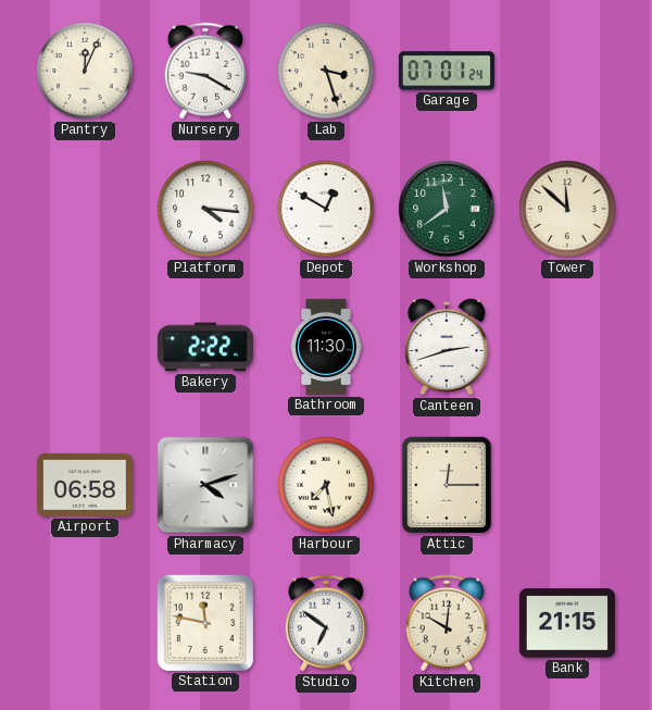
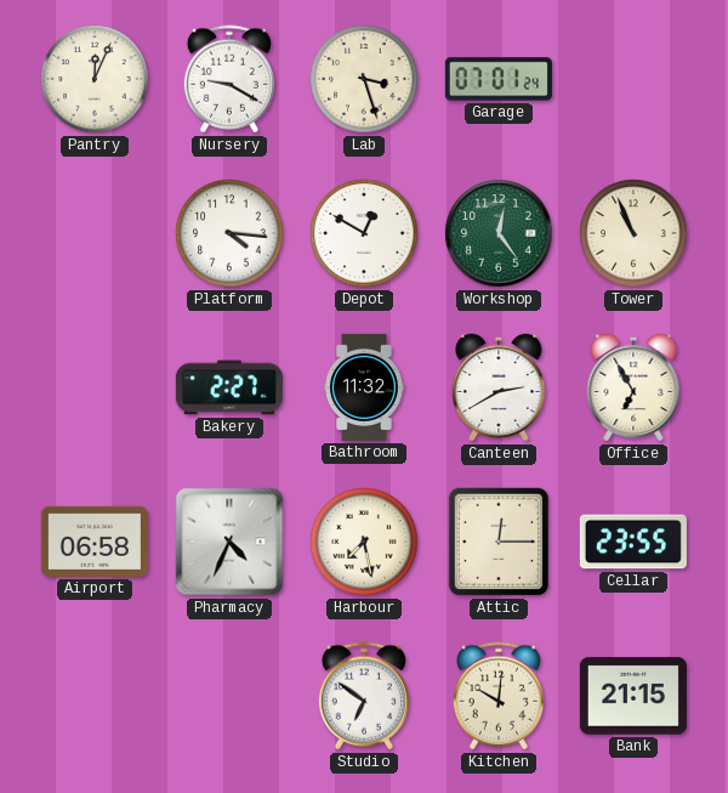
Workshop: 11:39 -> 12:24
Tower: 11:52 -> 10:56
Bakery: 2:22 -> 2:27
Bathroom: 11:30 -> 11:32
Canteen: 2:42 -> 2:40
Office: none -> 6:55
Pharmacy: 4:12 -> 4:34
Cellar: none -> 23:55
Station: 11:47 -> none
